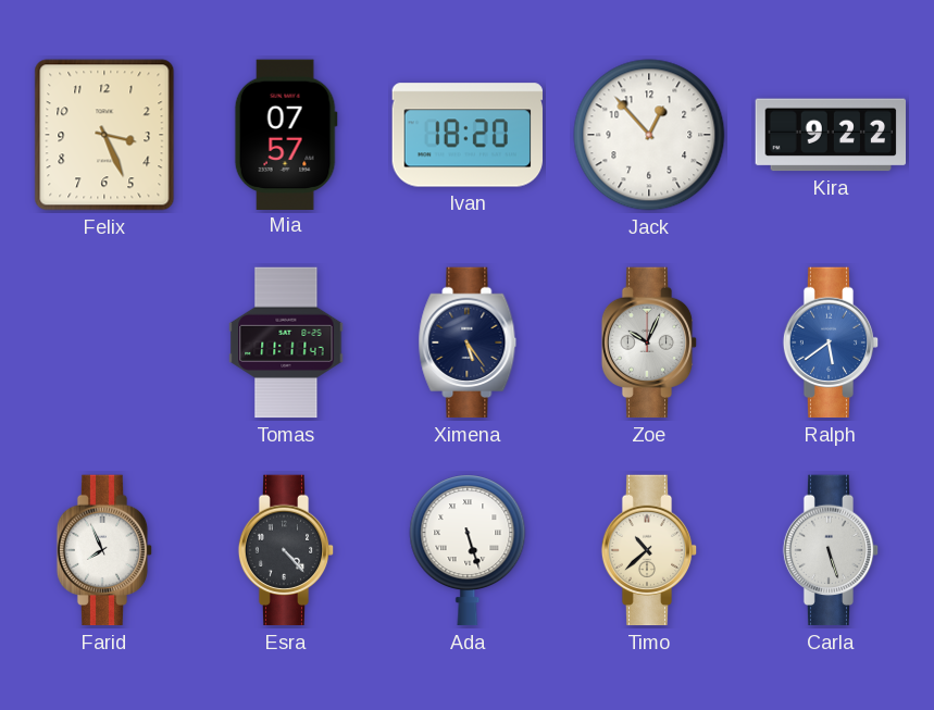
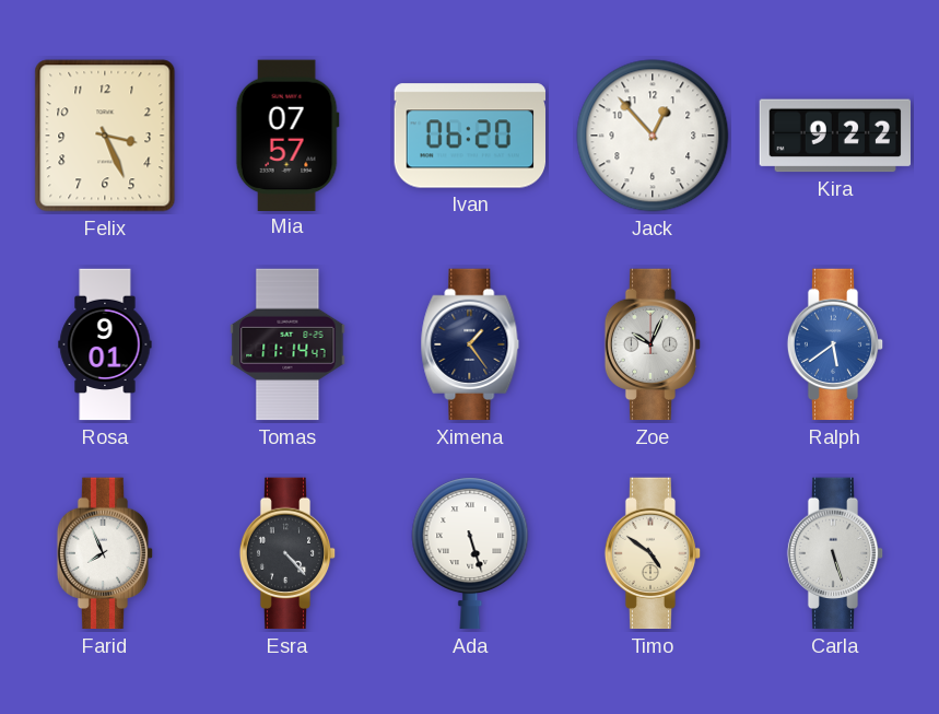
Ivan: 18:20 -> 06:20
Rosa: none -> 9:01
Tomas: 11:11 -> 11:14
Ximena: 5:24 -> 1:24
Timo: 10:38 -> 4:51
